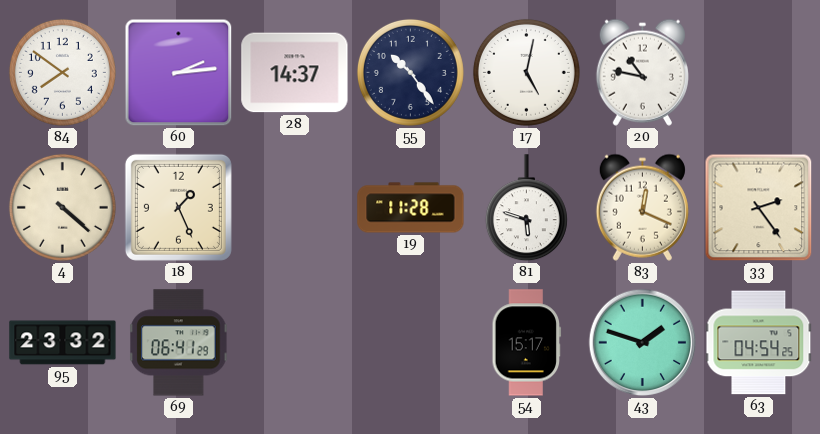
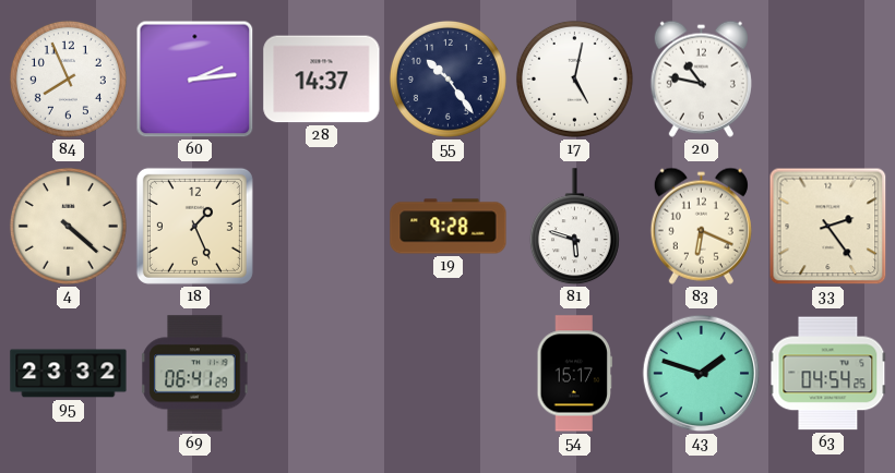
84: 7:51 -> 7:56
19: 11:28 -> 9:28
83: 12:19 -> 6:19
